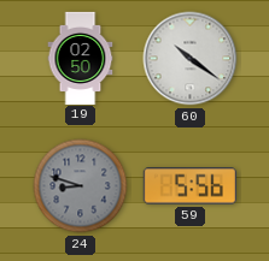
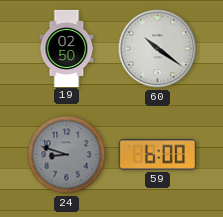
59: 5:56 -> 6:00
